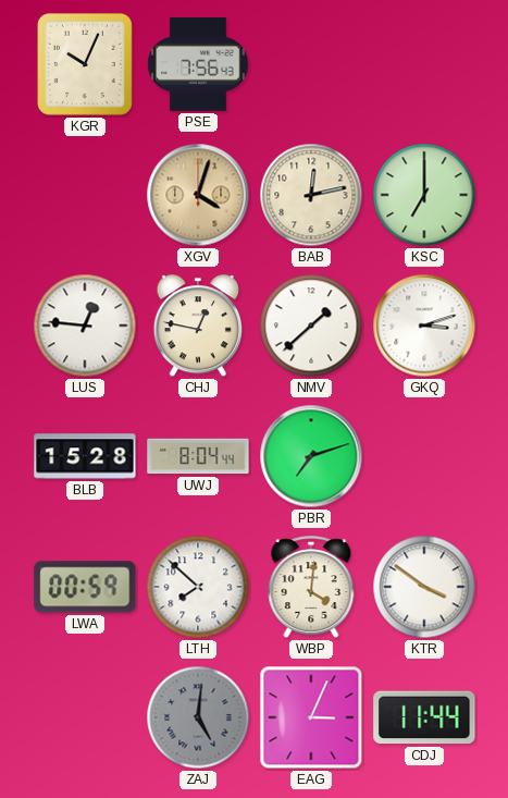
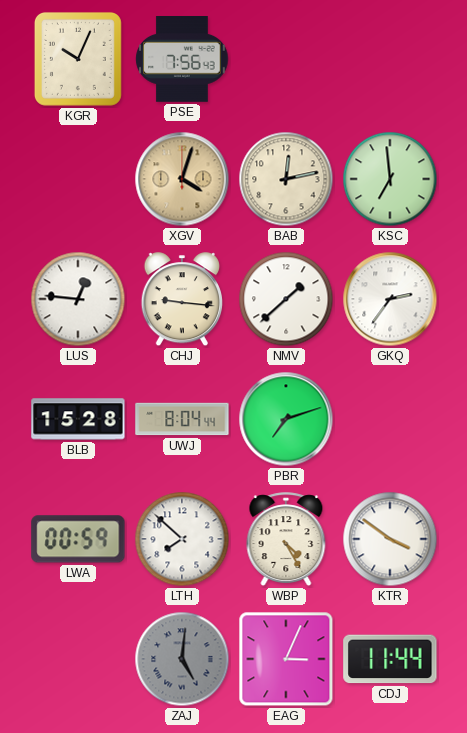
KSC: 7:00 -> 6:59
CHJ: 12:47 -> 9:16
GKQ: 3:12 -> 2:36
WBP: 4:01 -> 4:25
